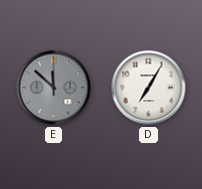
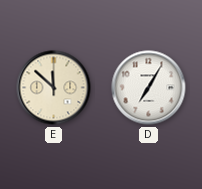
E dial: grey -> cream
